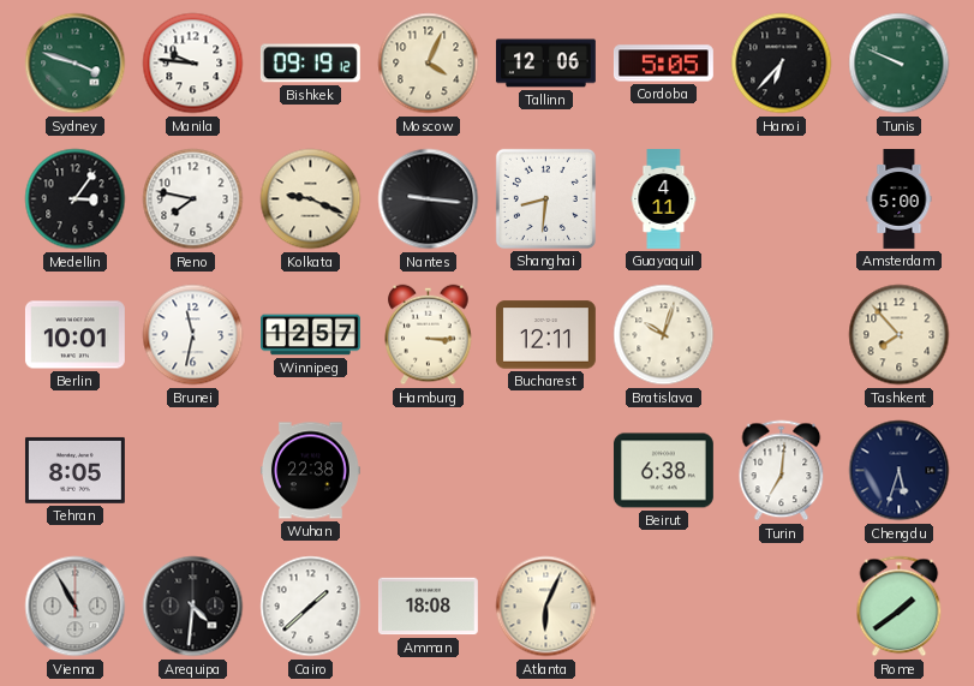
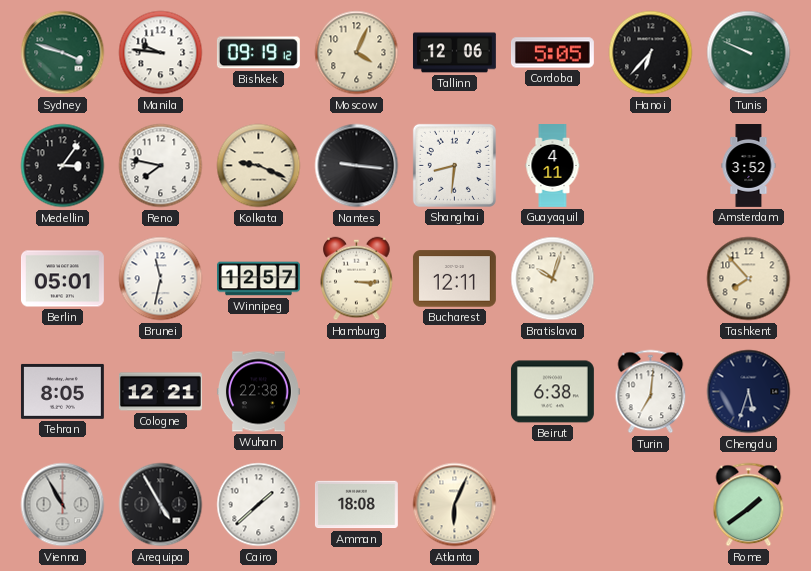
Amsterdam: 5:00 -> 3:52
Berlin: 10:01 -> 05:01
Cologne: none -> 12:21
Arequipa: 4:31 -> 4:55
